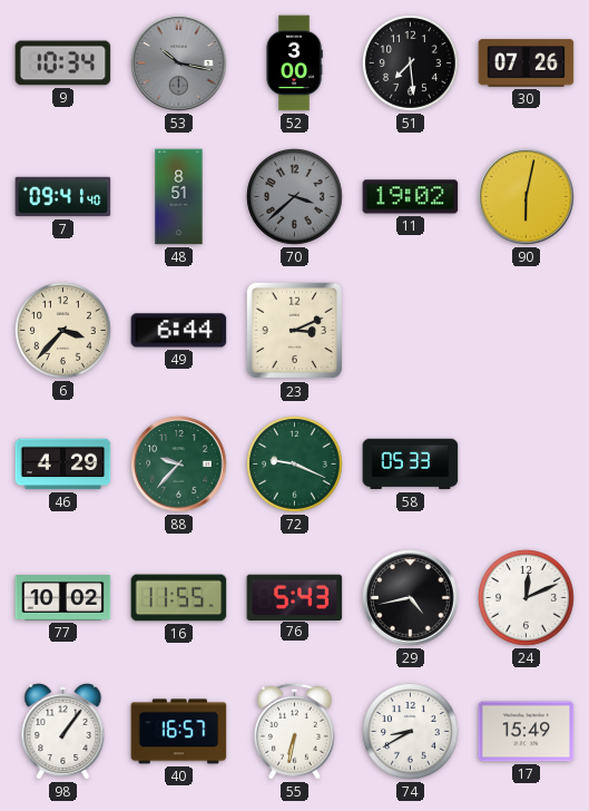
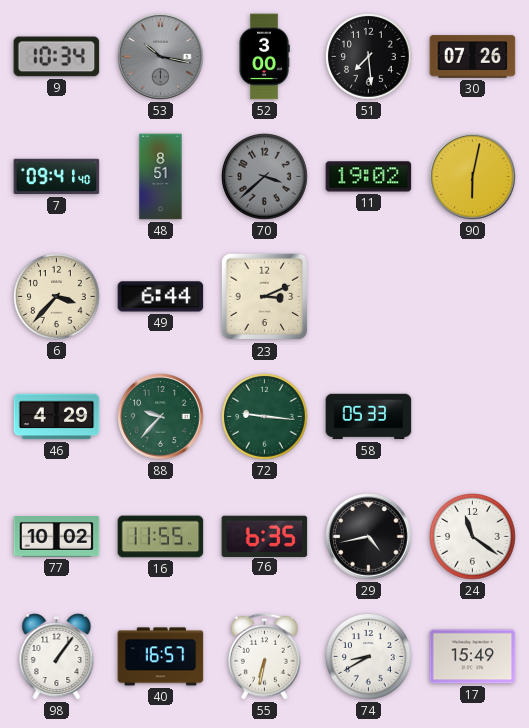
72: 9:19 -> 9:16
76: 5:43 -> 6:35
24: 12:11 -> 11:21
